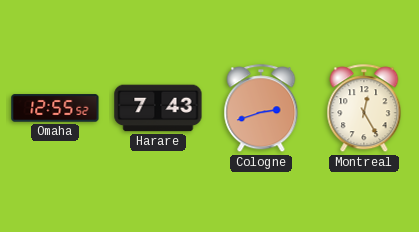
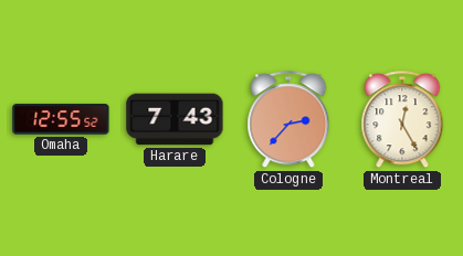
Cologne: 2:42 -> 2:37
